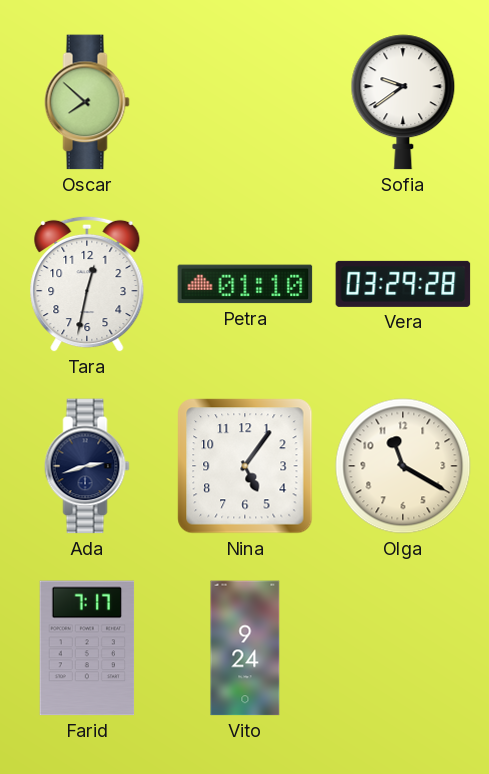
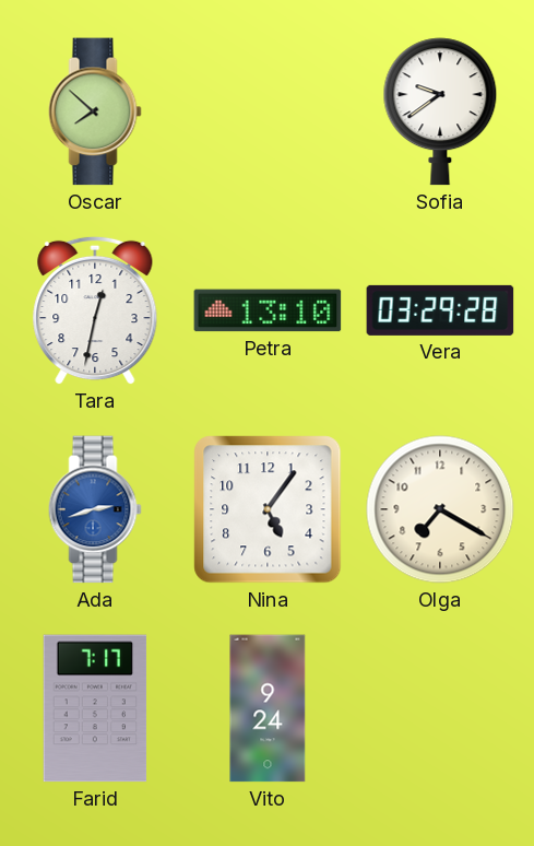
Petra: 01:10 -> 13:10
Ada dial: navy -> blue
Olga: 11:20 -> 7:20
